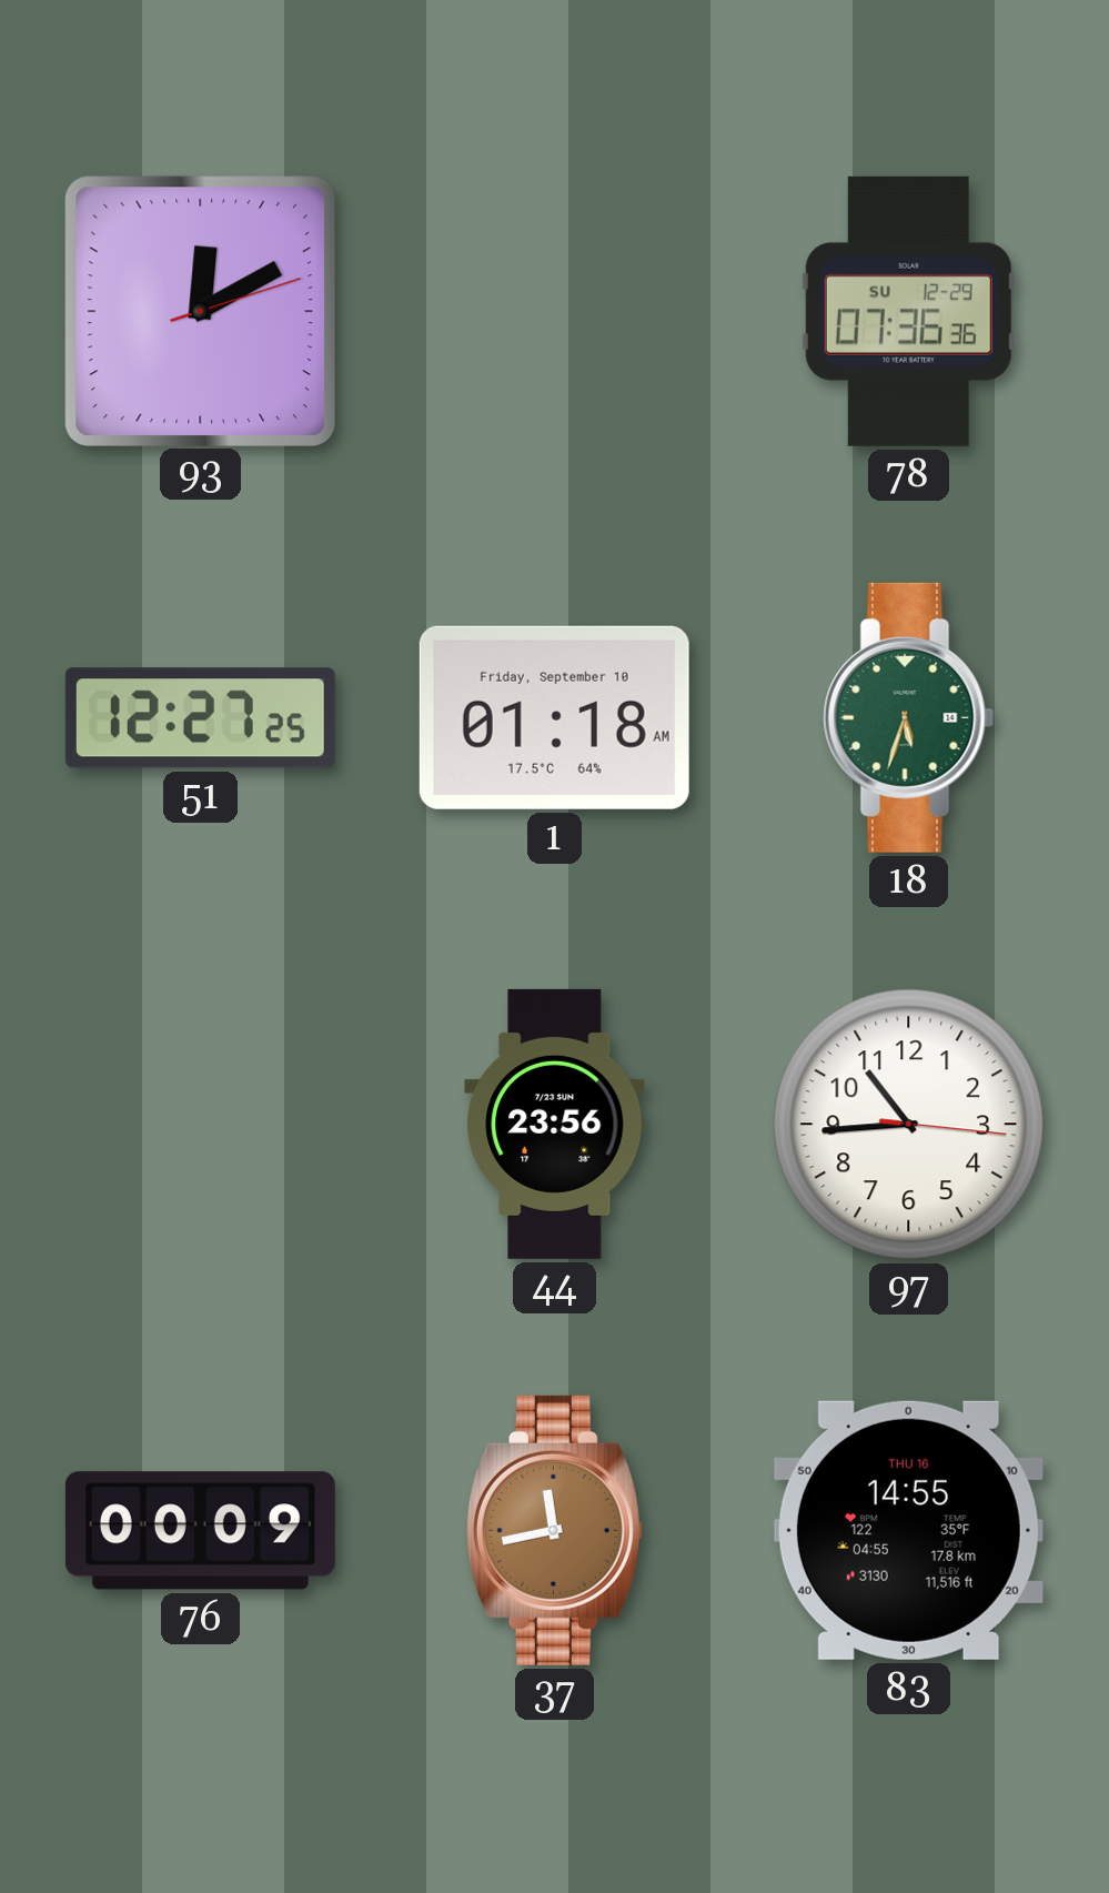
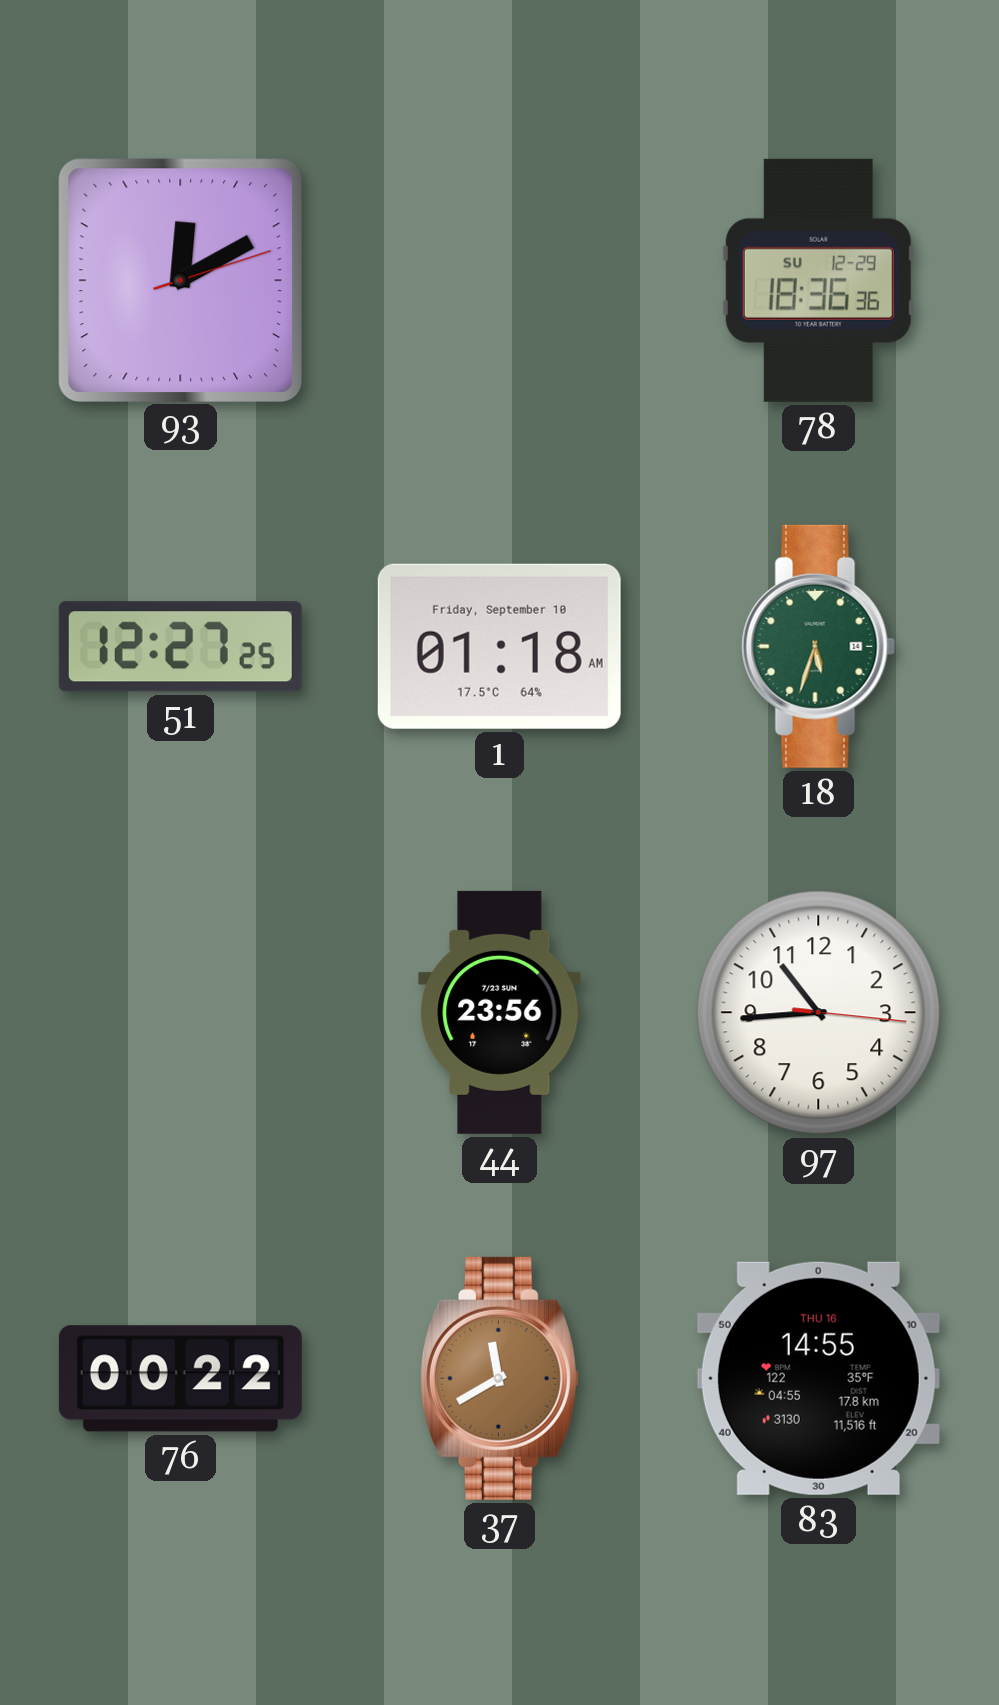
78: 07:36 -> 18:36
76: 00:09 -> 00:22
37: 11:43 -> 11:40
